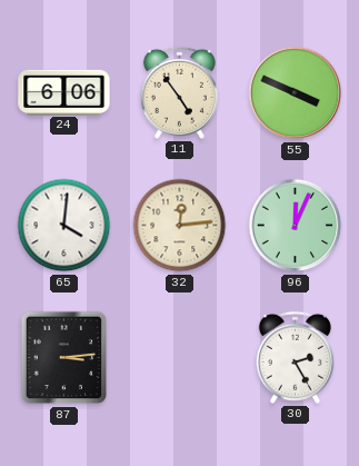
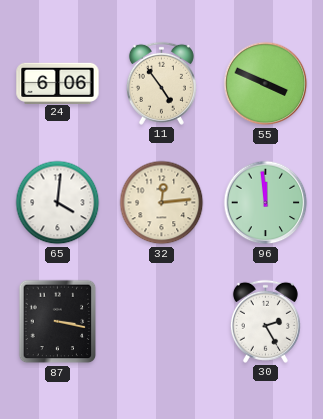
96: 12:04 -> 11:59
87: 3:14 -> 3:17
